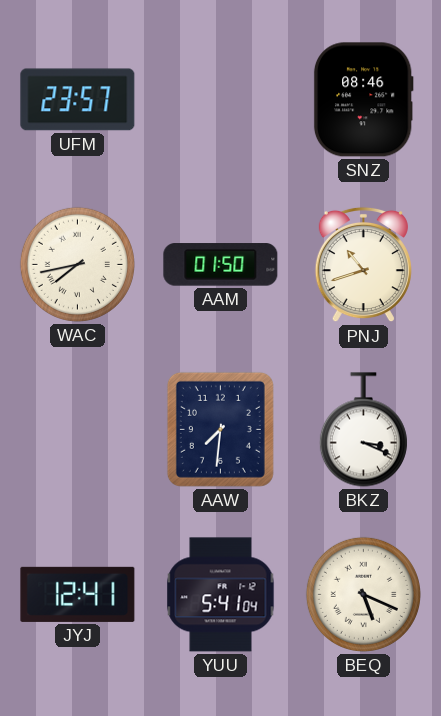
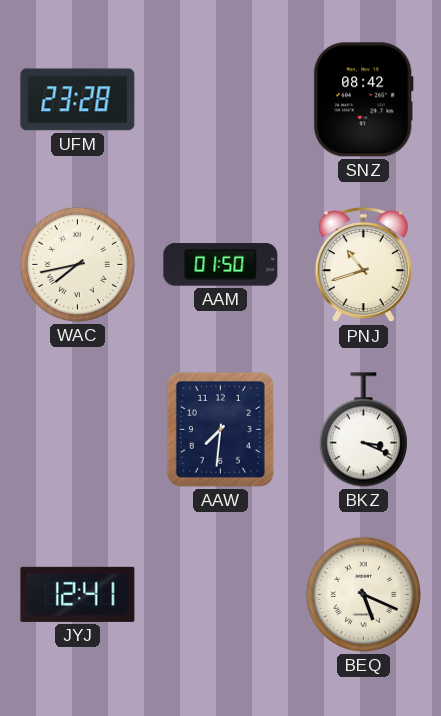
UFM: 23:57 -> 23:28
SNZ: 08:46 -> 08:42
YUU: 5:41 -> none
